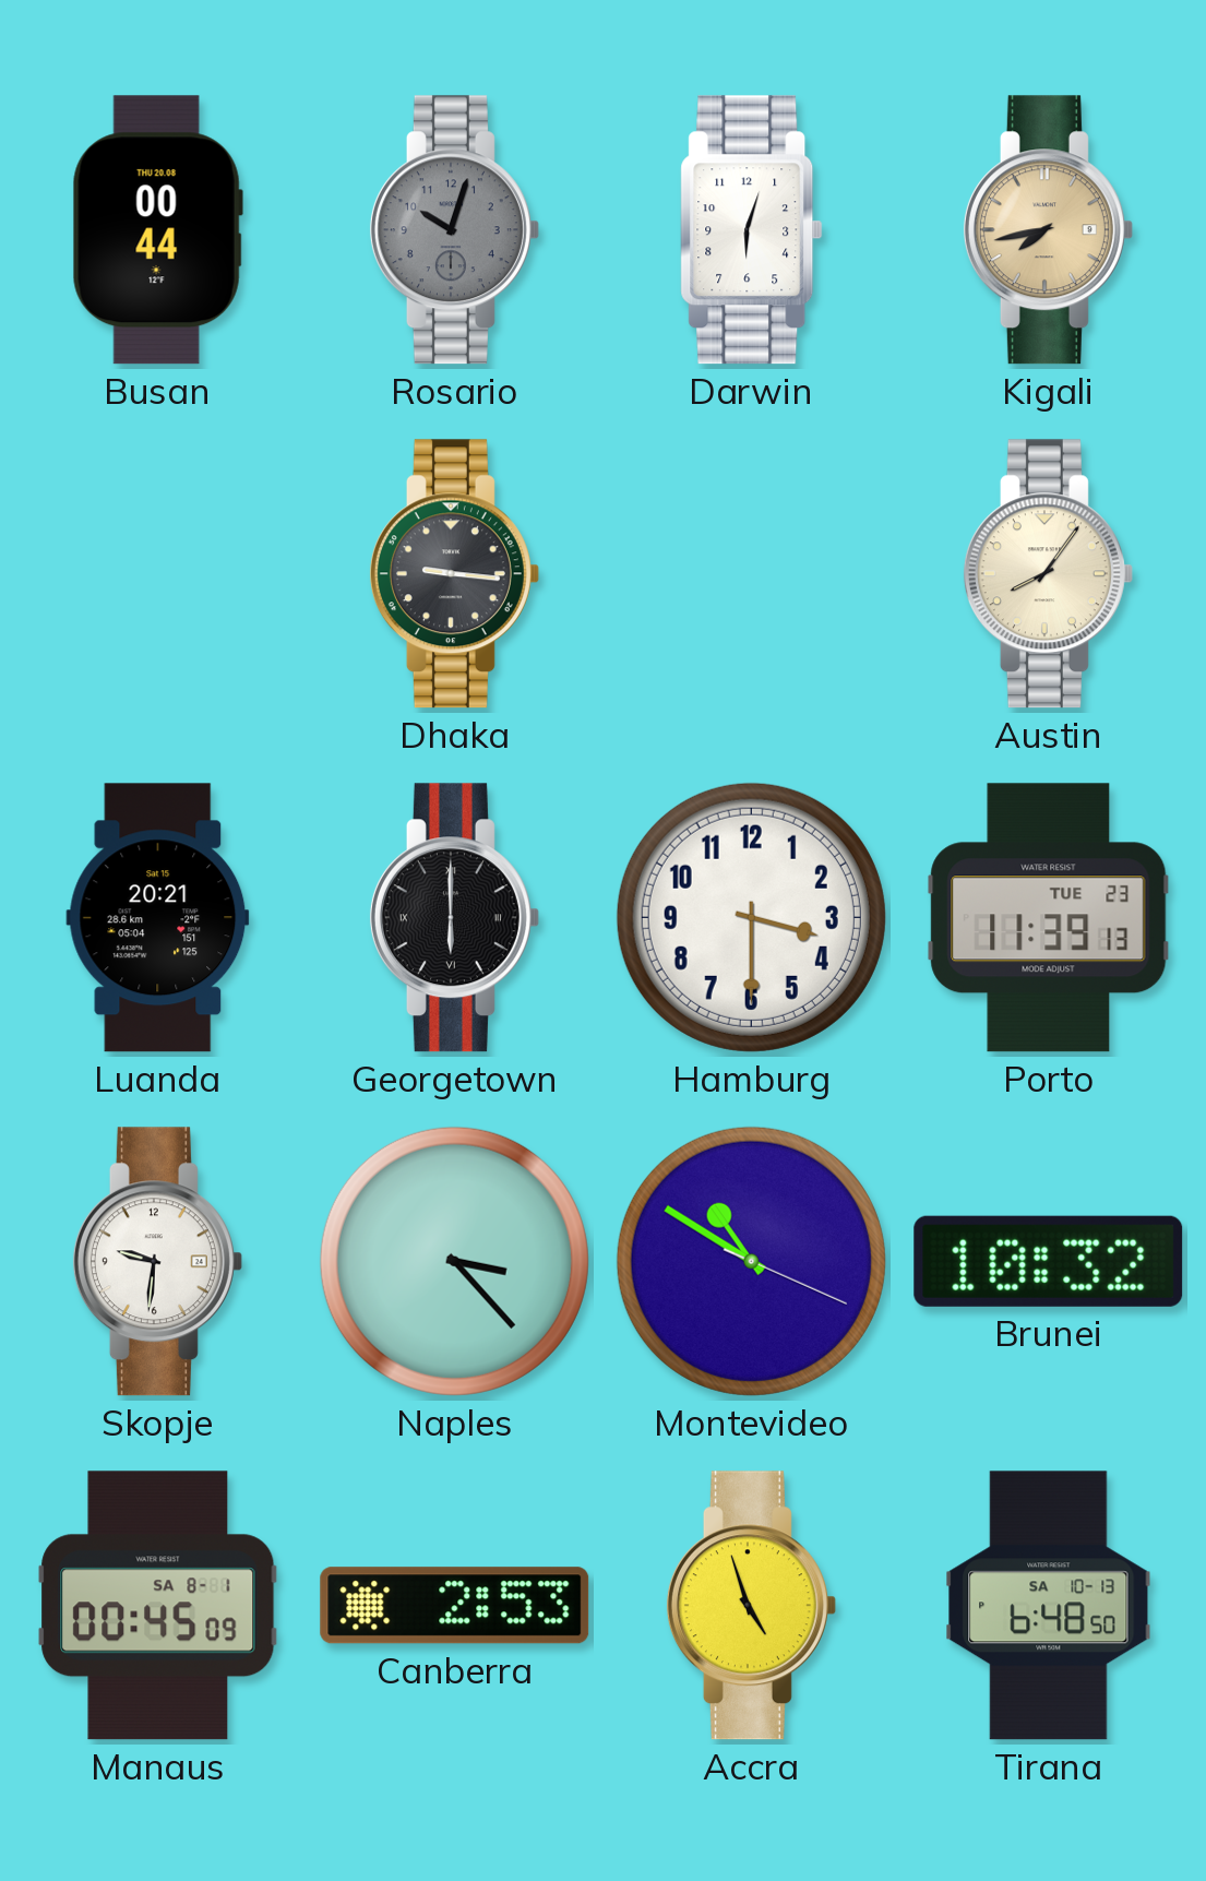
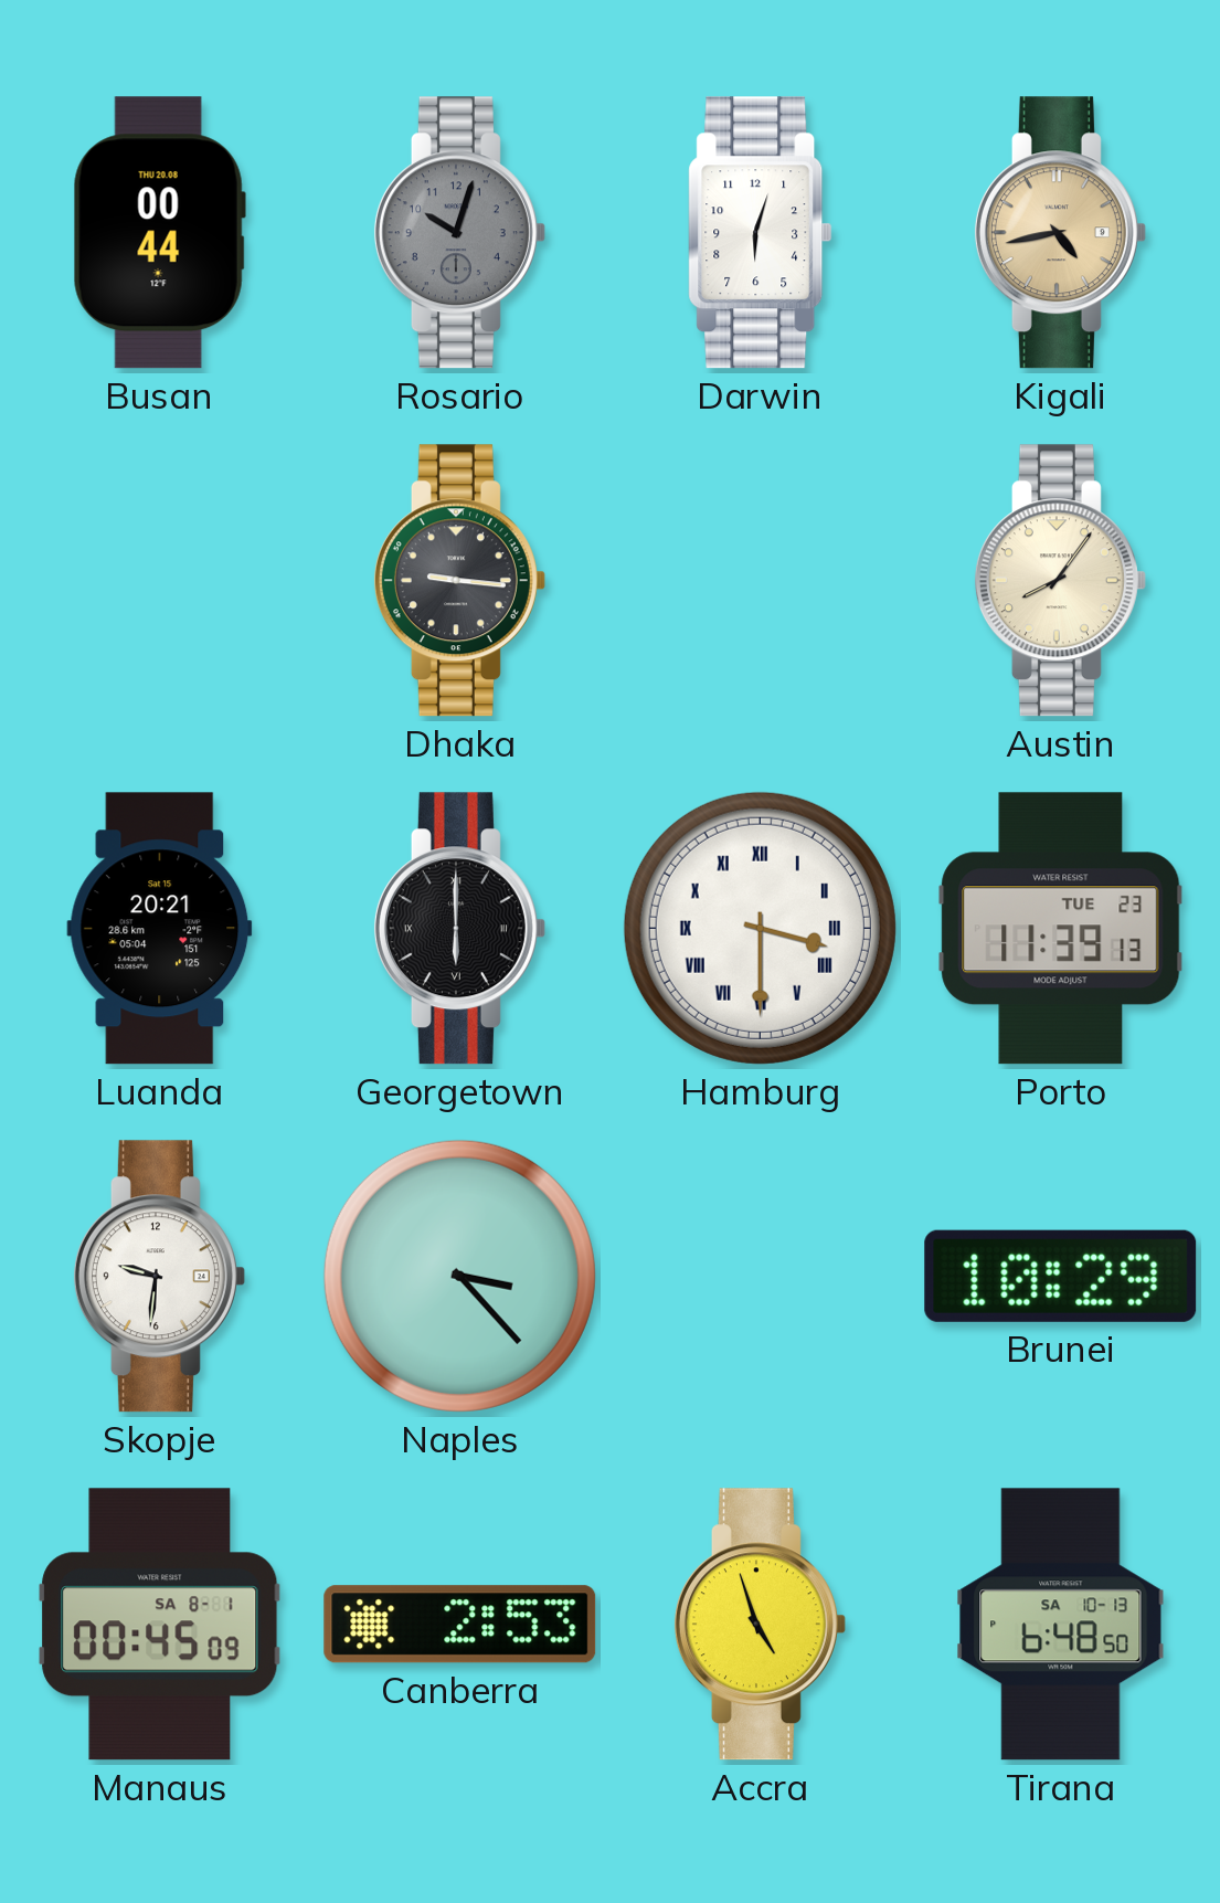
Kigali: 7:43 -> 4:43
Hamburg numerals: Arabic -> Roman
Montevideo: 10:50 -> none
Brunei: 10:32 -> 10:29
